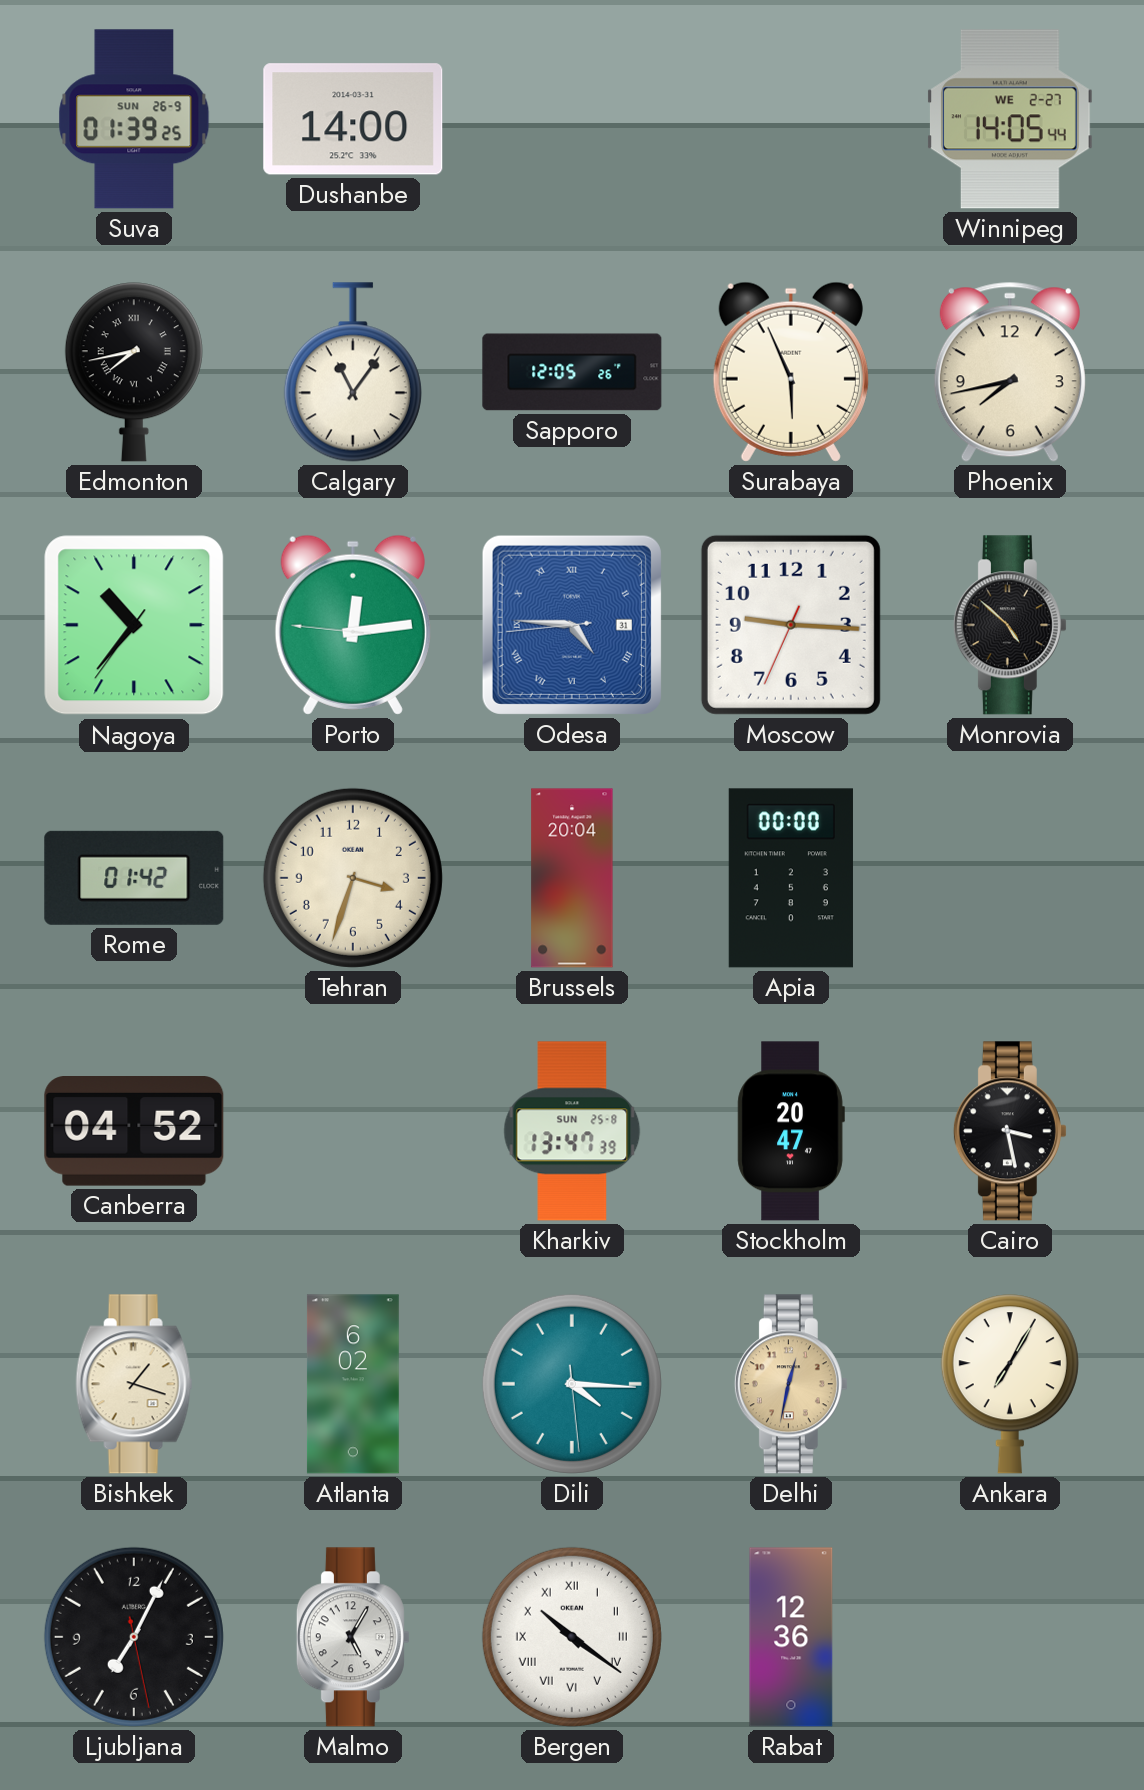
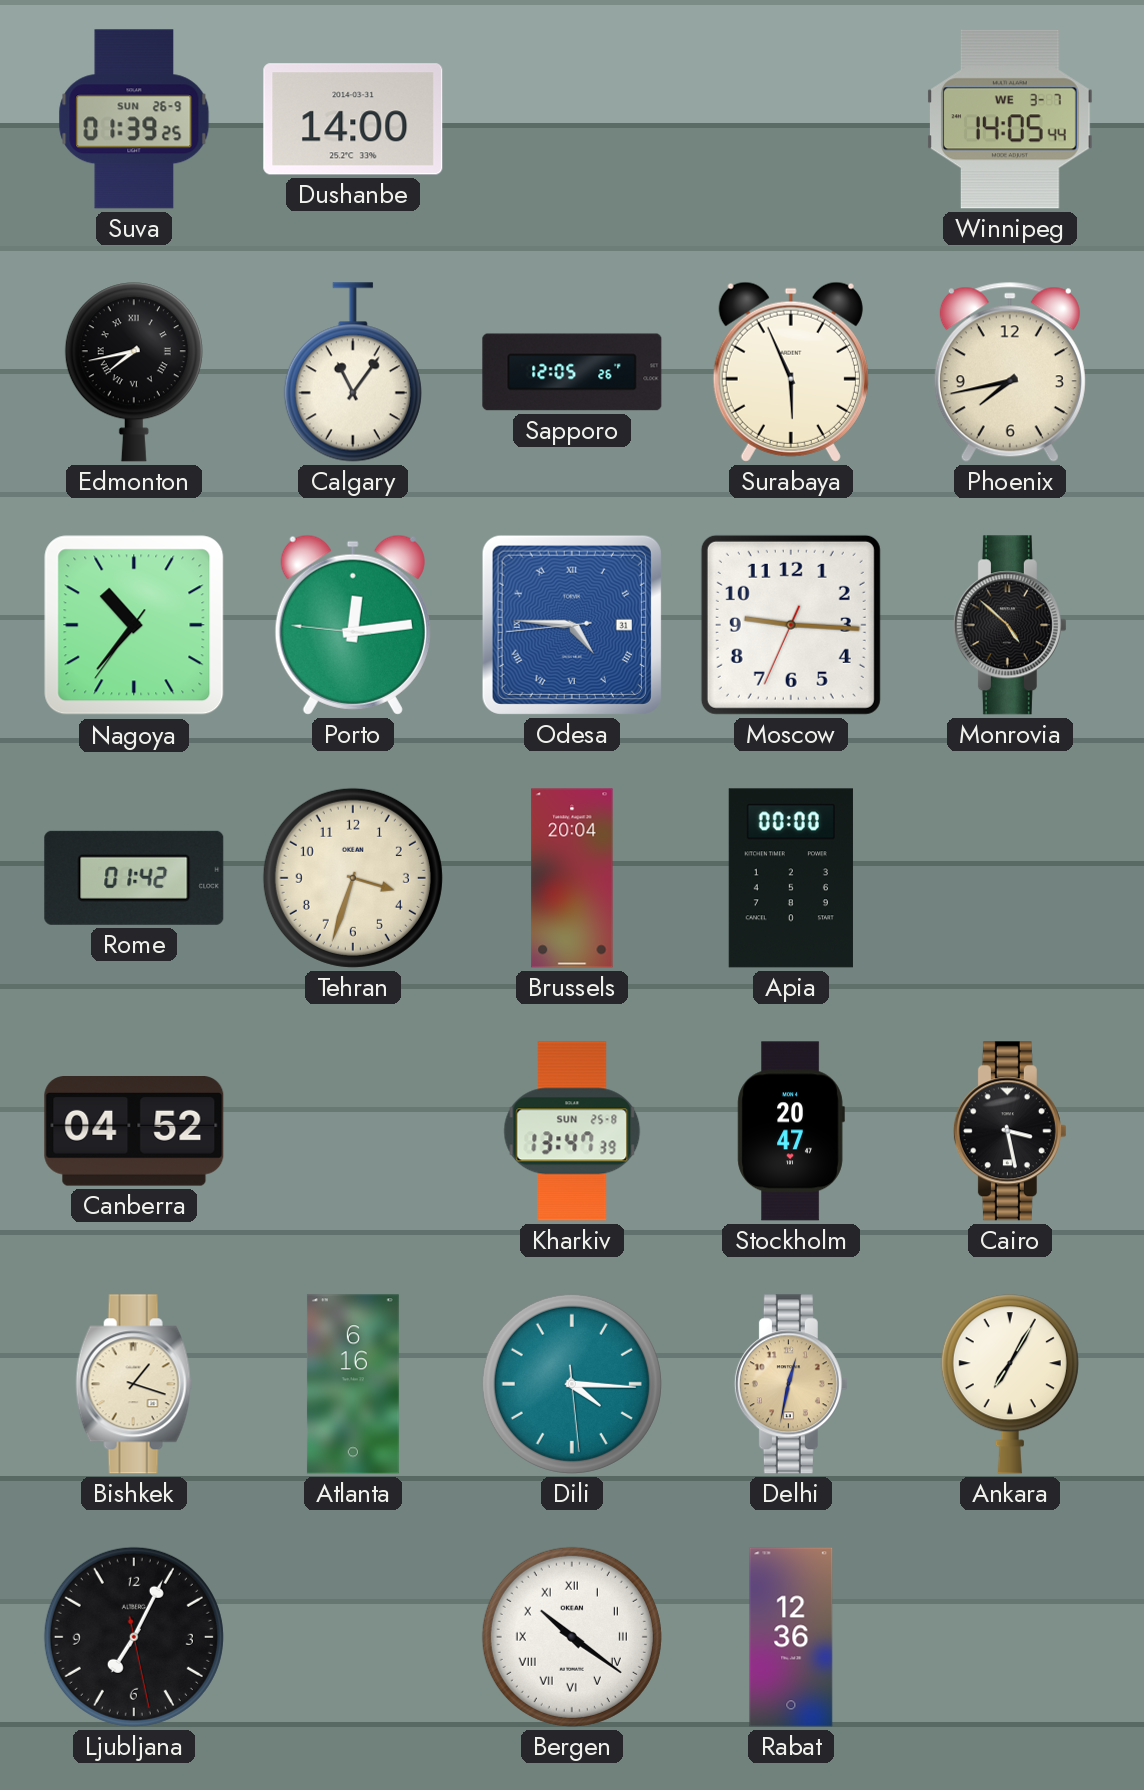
Winnipeg date: WE 2-27 -> WE 3-7
Atlanta: 6:02 -> 6:16
Malmo: 5:05 -> none
